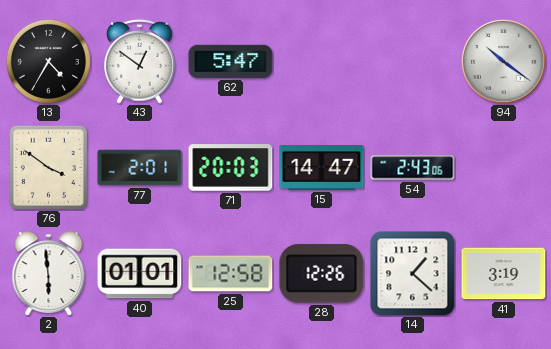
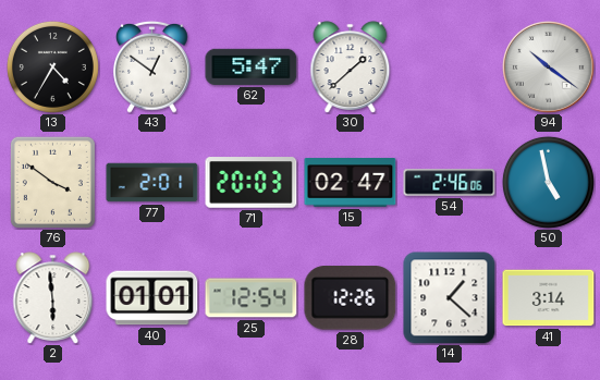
30: none -> 1:38
15: 14:47 -> 02:47
54: 2:43 -> 2:46
50: none -> 4:58
25: 12:58 -> 12:54
41: 3:19 -> 3:14
